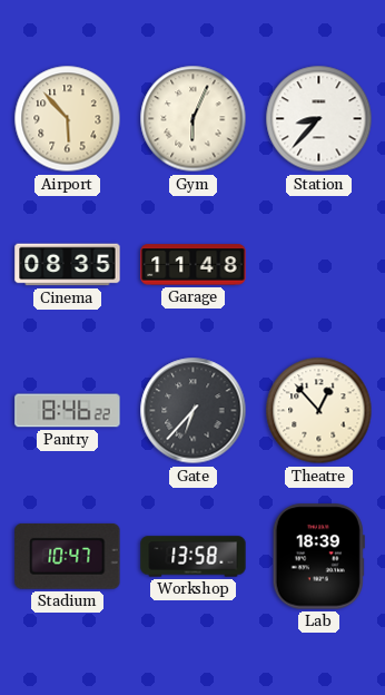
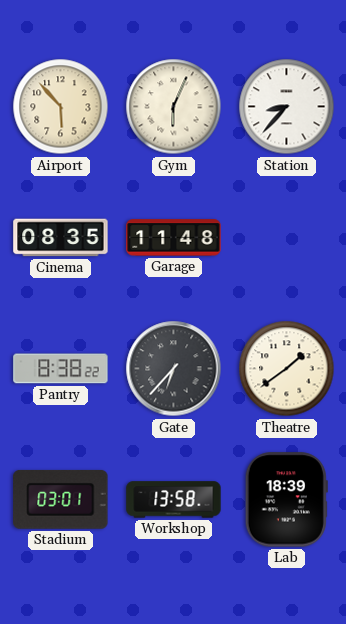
Pantry: 8:46 -> 8:38
Theatre: 12:53 -> 1:39
Stadium: 10:47 -> 03:01
